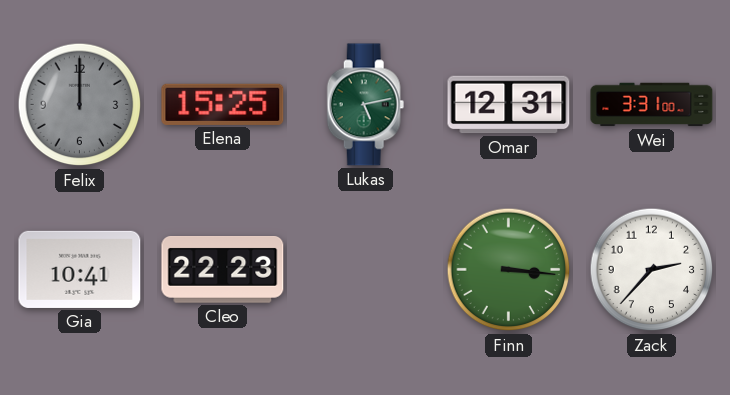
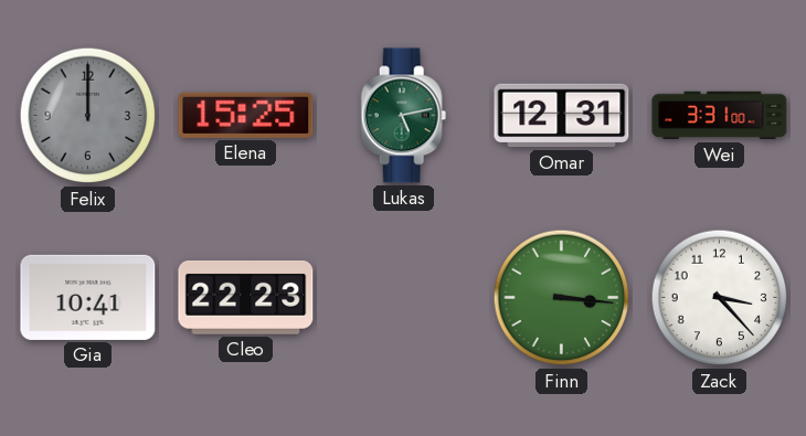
Zack: 2:37 -> 3:23
